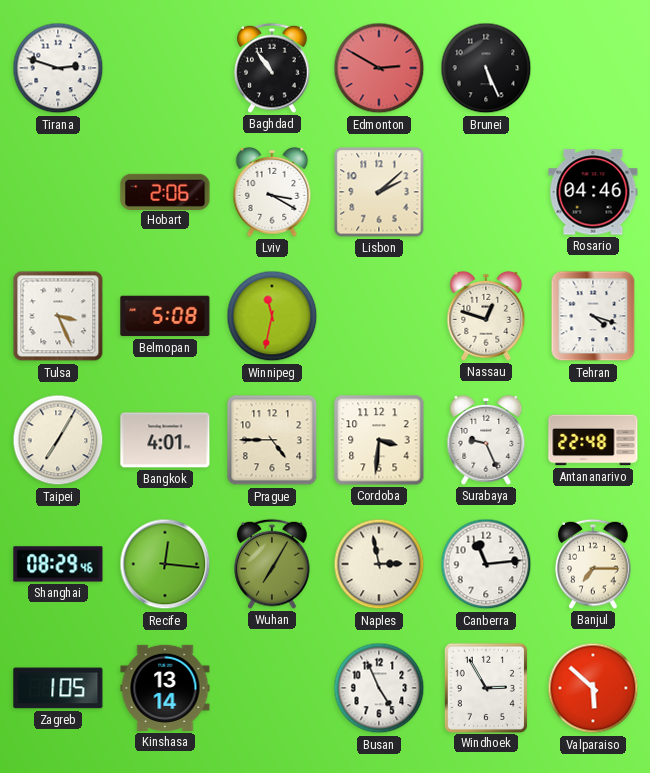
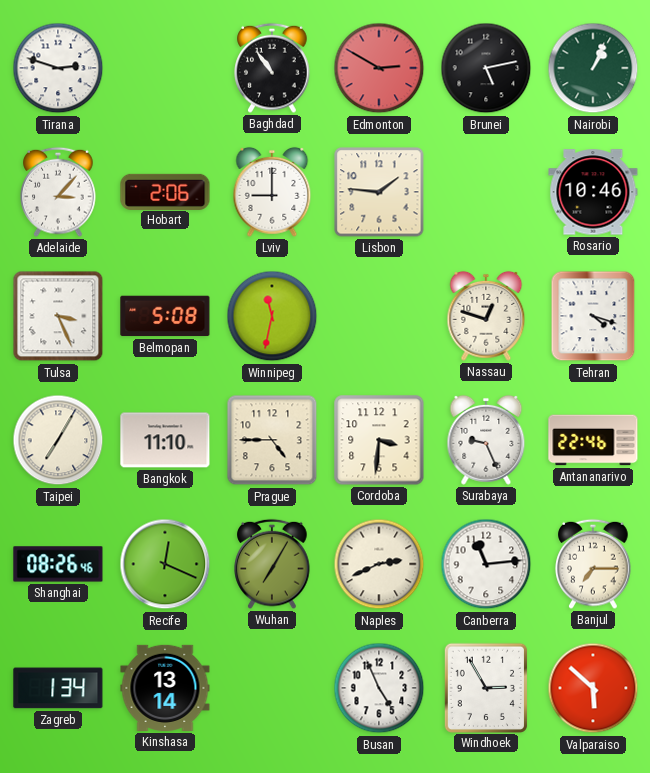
Brunei: 5:26 -> 5:13
Nairobi: none -> 1:04
Adelaide: none -> 3:07
Lviv: 3:20 -> 9:00
Lisbon: 2:08 -> 1:46
Rosario: 04:46 -> 10:46
Bangkok: 4:01 -> 11:10
Antananarivo: 22:48 -> 22:46
Shanghai: 08:29 -> 08:26
Recife: 12:16 -> 12:19
Naples: 2:58 -> 2:41
Zagreb: 1:05 -> 1:34
